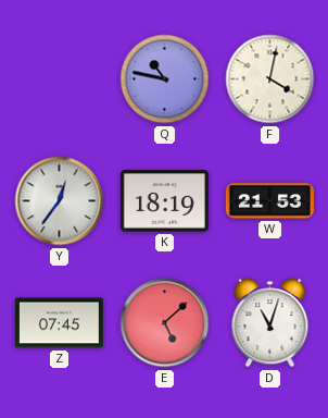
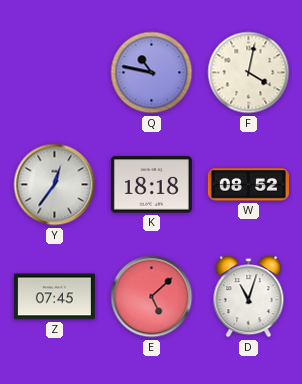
K: 18:19 -> 18:18
W: 21:53 -> 08:52
